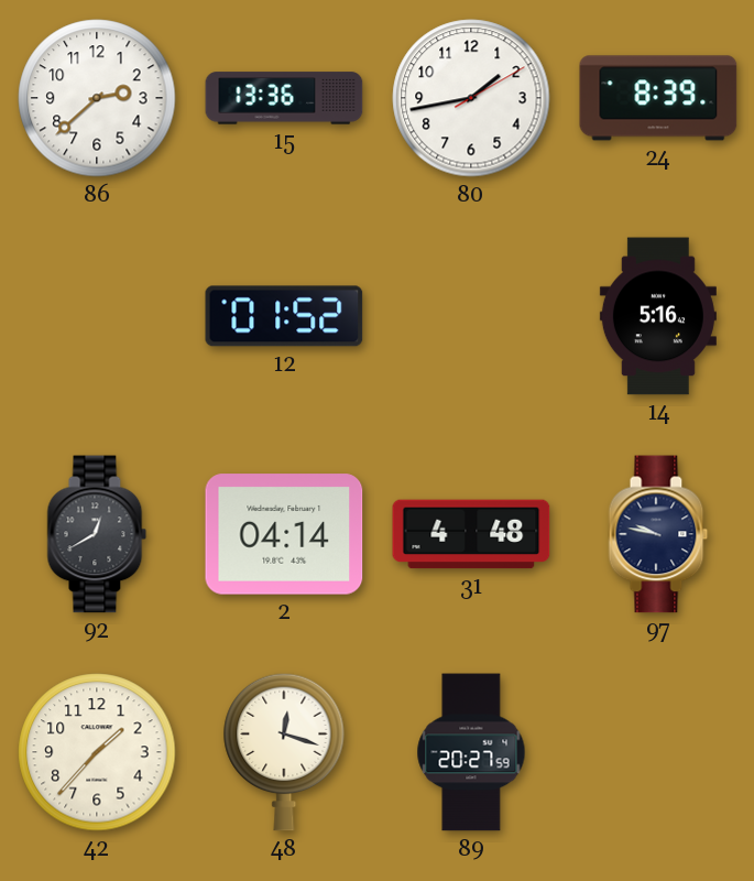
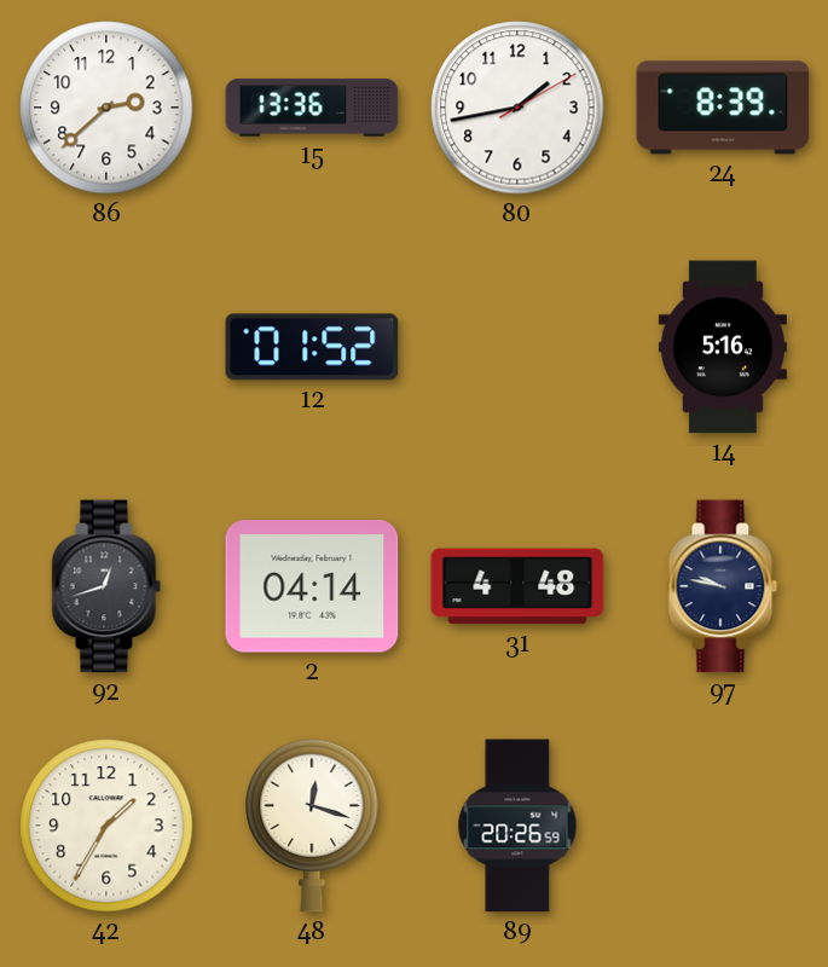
92: 12:40 -> 12:42
42: 1:37 -> 1:35
89: 20:27 -> 20:26
